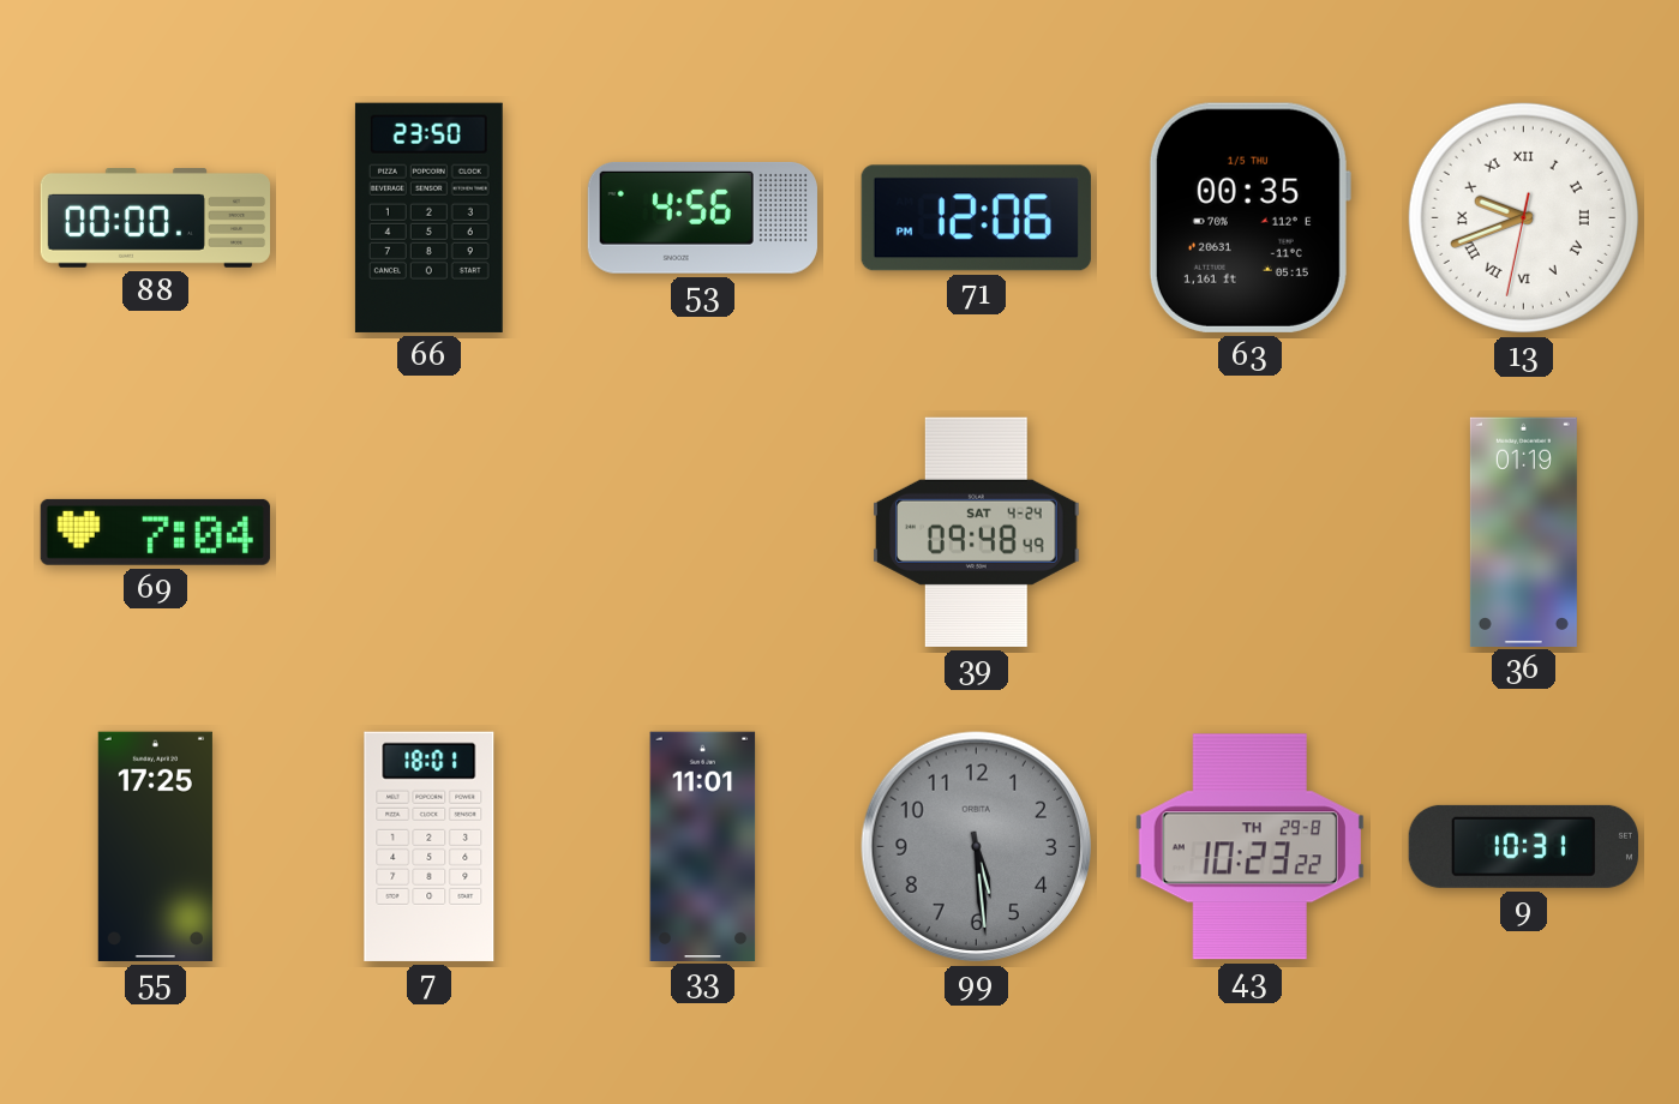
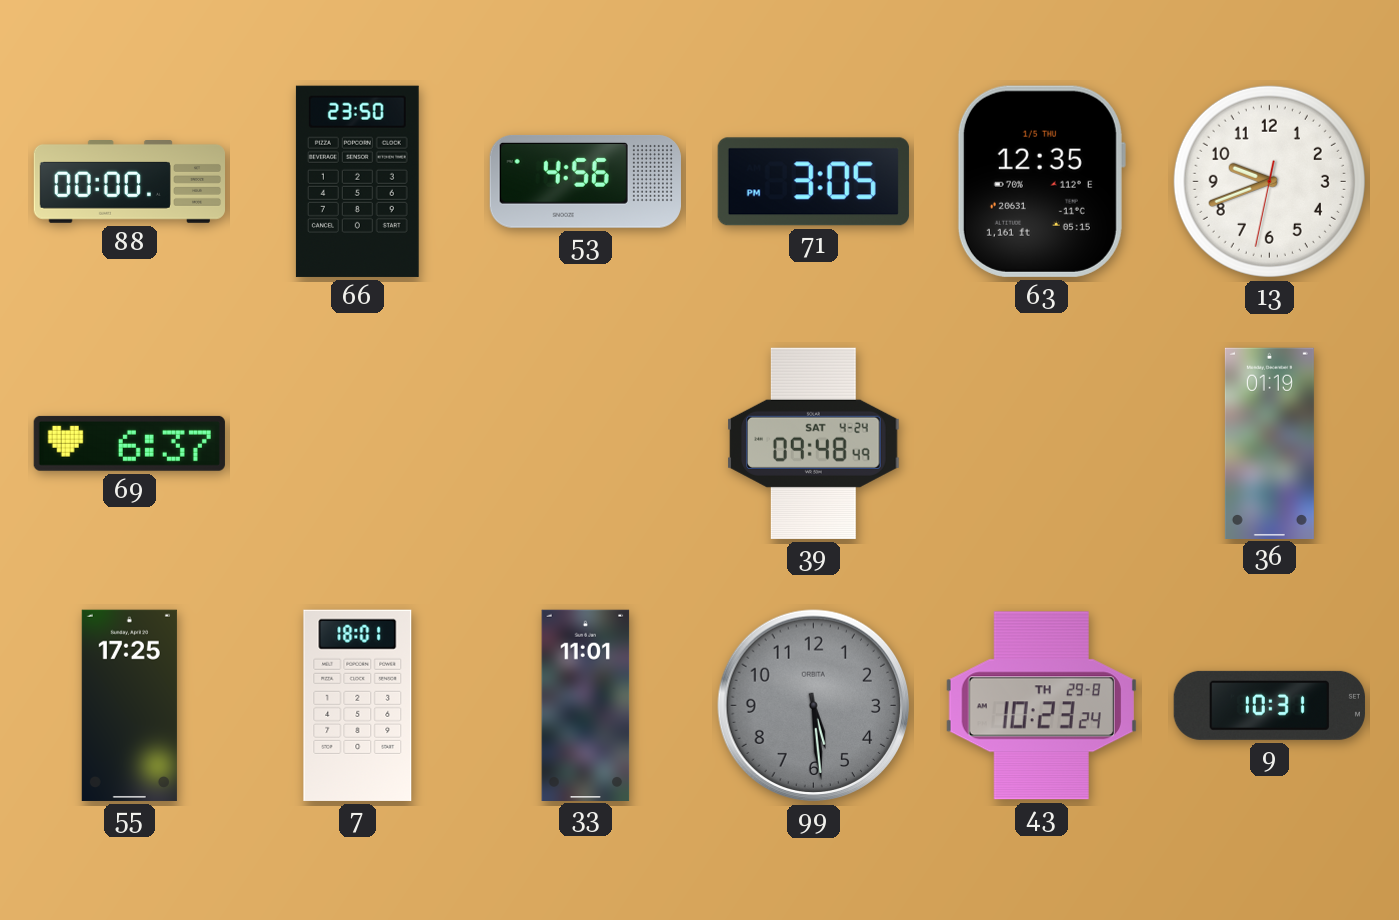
71: 12:06 -> 3:05
63: 00:35 -> 12:35
13 numerals: Roman -> Arabic
69: 7:04 -> 6:37
43: 10:23:22 -> 10:23:24
